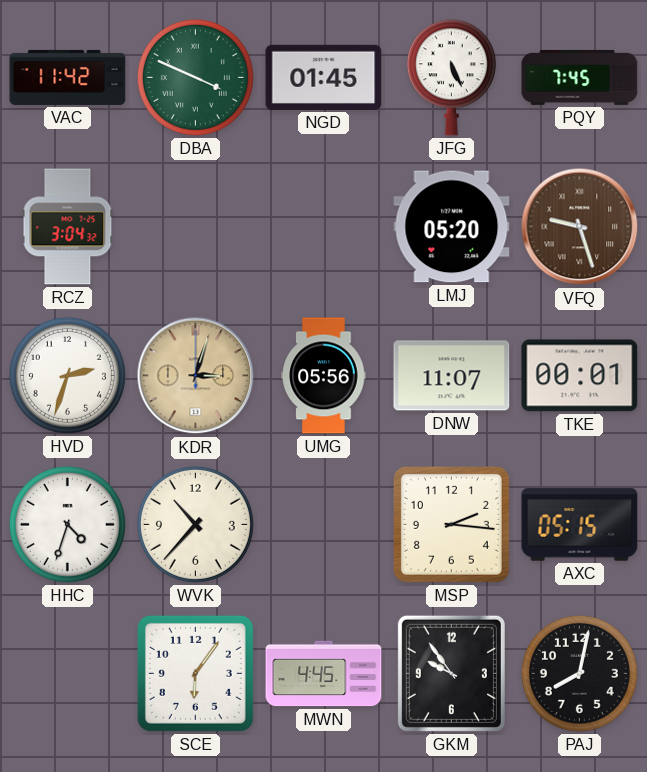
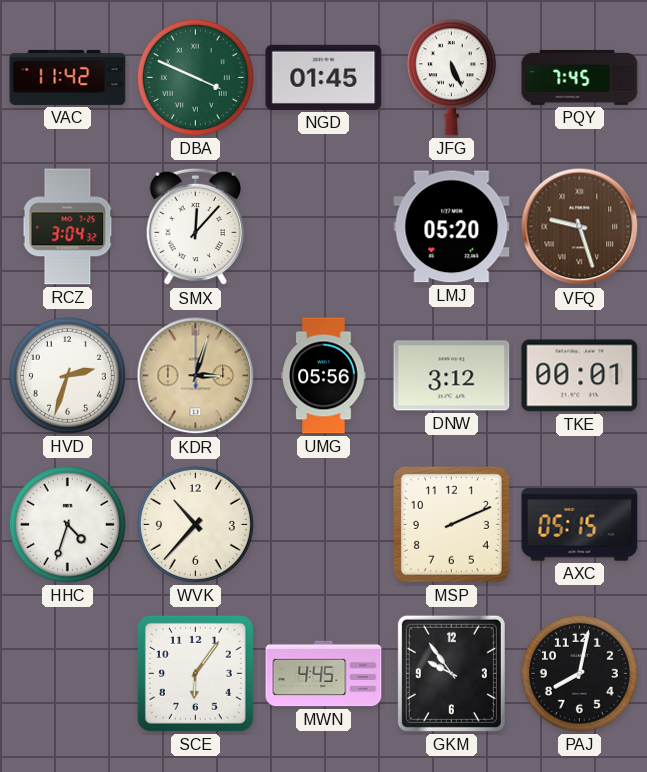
SMX: none -> 12:07
DNW: 11:07 -> 3:12
MSP: 2:16 -> 2:11
